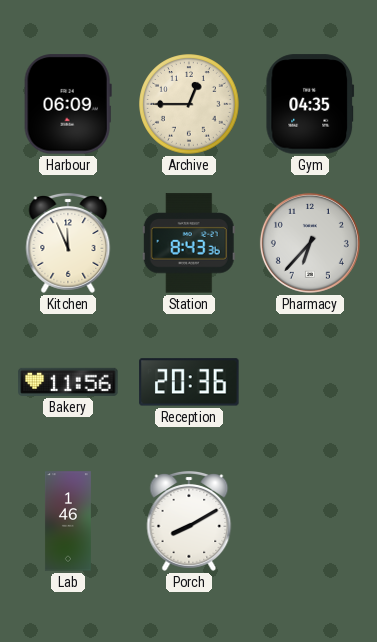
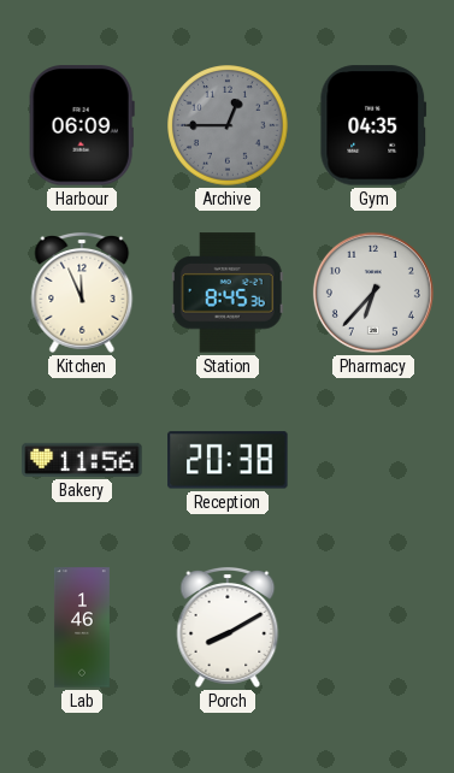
Archive dial: cream -> grey
Station: 8:43 -> 8:45
Reception: 20:36 -> 20:38
